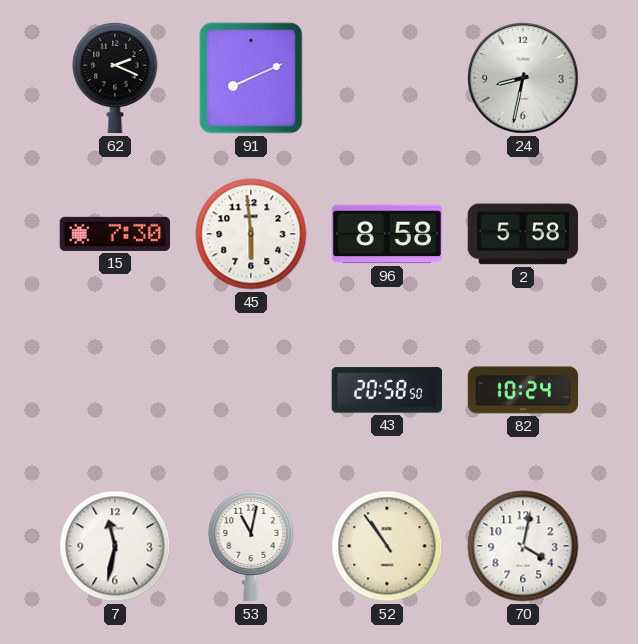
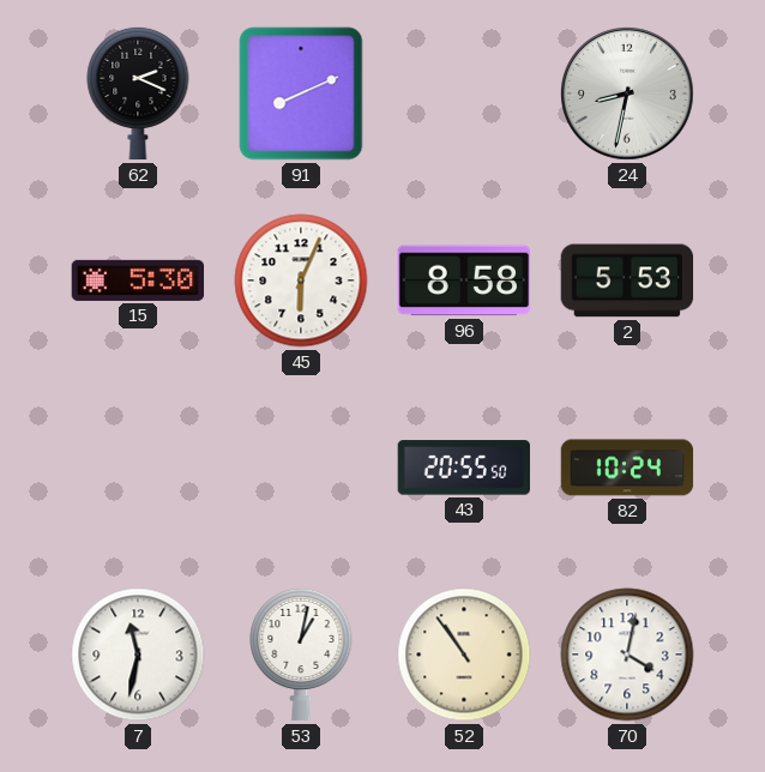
15: 7:30 -> 5:30
45: 5:59 -> 6:04
2: 5:58 -> 5:53
43: 20:58 -> 20:55
53: 11:02 -> 1:02
